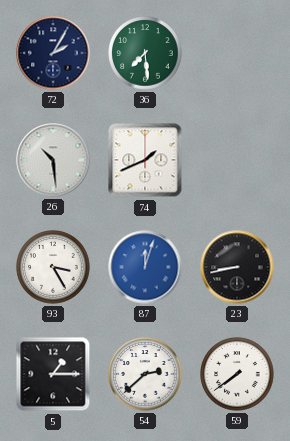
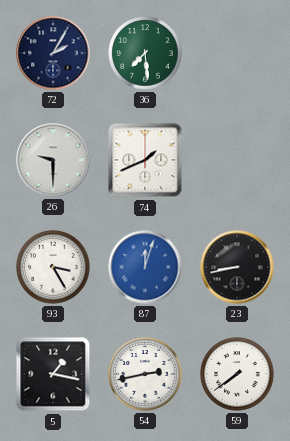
26: 10:29 -> 9:30
5: 1:15 -> 1:17
54: 2:38 -> 2:43
